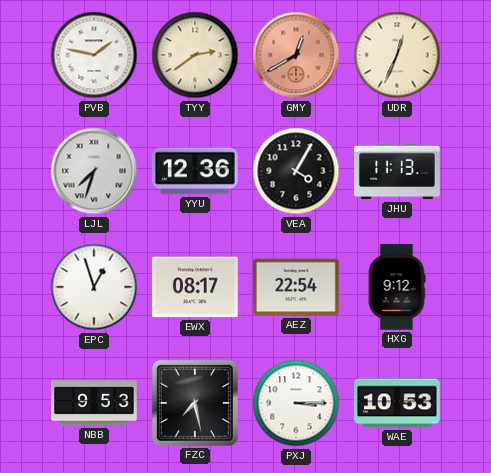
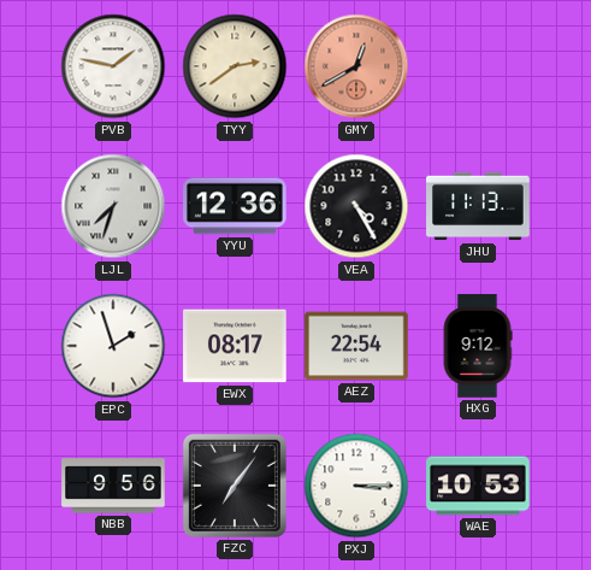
UDR: 12:34 -> none
VEA: 4:05 -> 4:25
EPC: 12:57 -> 1:57
NBB: 9:53 -> 9:56
FZC: 7:28 -> 7:06
